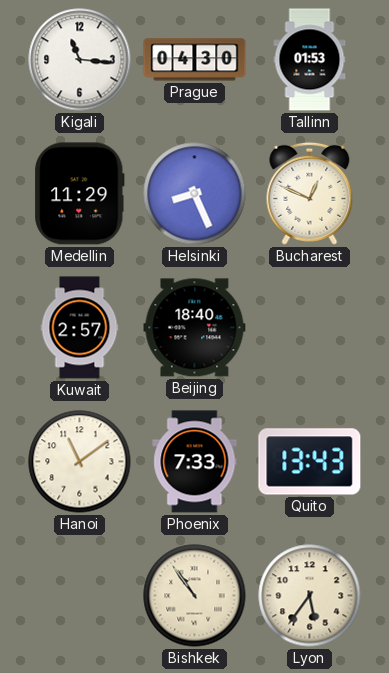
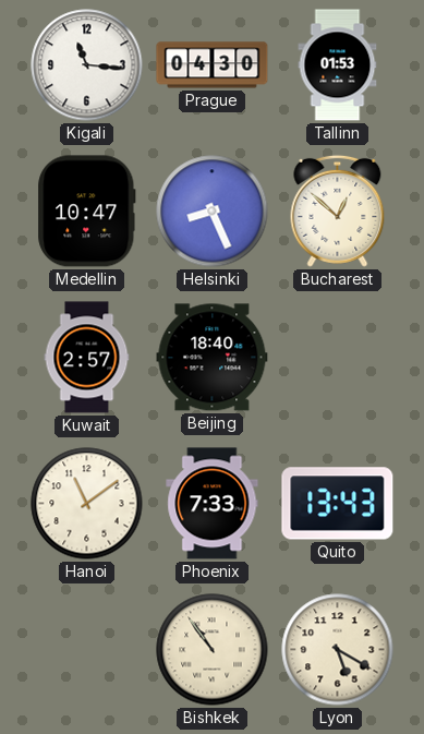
Medellin: 11:29 -> 10:47
Bucharest: 12:49 -> 12:52
Lyon: 5:36 -> 5:20
